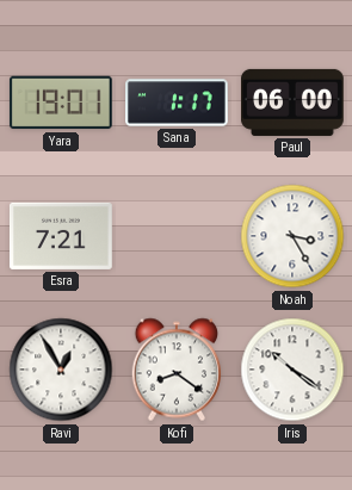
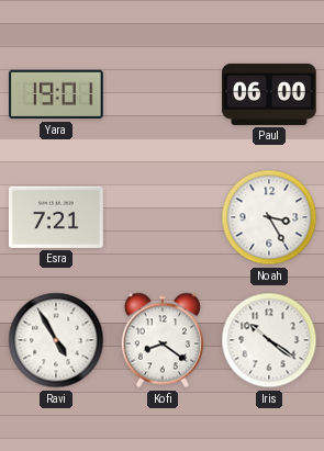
Sana: 1:17 -> none
Ravi: 12:55 -> 4:55
